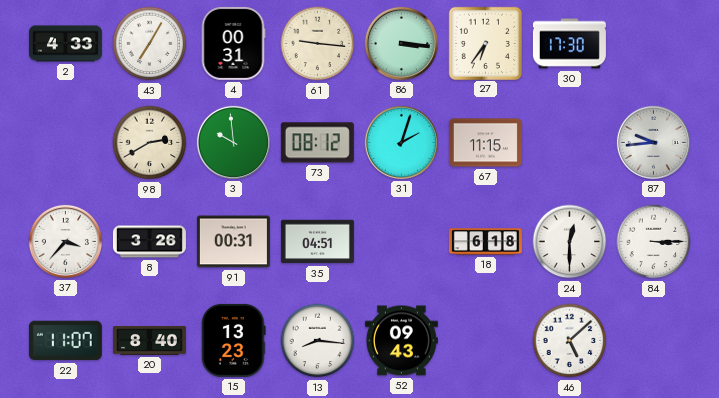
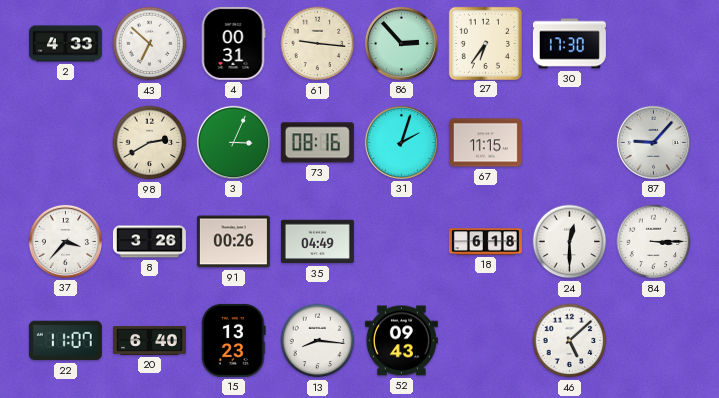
43: 7:05 -> 6:52
86: 3:16 -> 2:53
3: 9:59 -> 3:04
73: 08:12 -> 08:16
87: 9:44 -> 9:07
91: 00:31 -> 00:26
35: 04:51 -> 04:49
20: 8:40 -> 6:40
